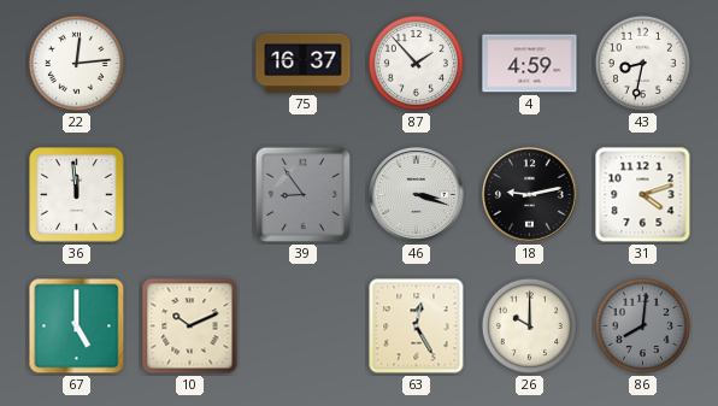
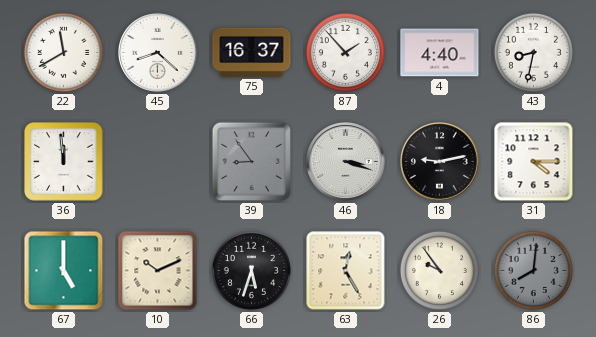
22: 12:14 -> 11:40
45: none -> 8:22
4: 4:59 -> 4:40
31: 4:12 -> 4:15
66: none -> 5:33
26: 10:00 -> 9:54
